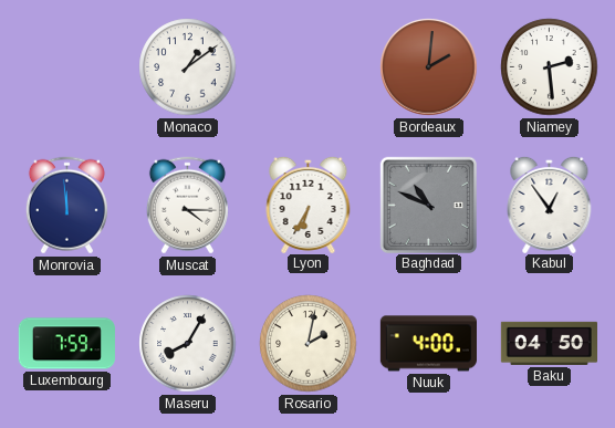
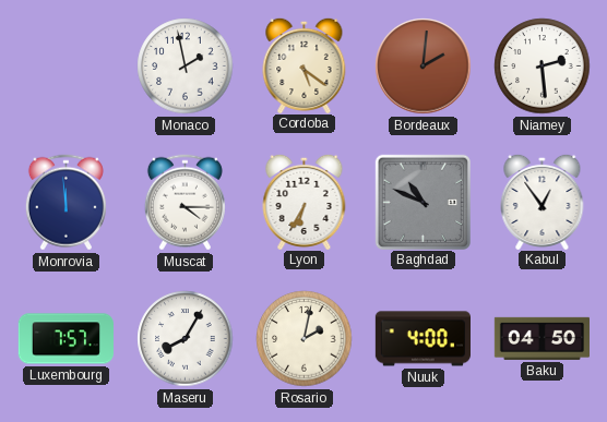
Monaco: 1:09 -> 1:58
Cordoba: none -> 5:21
Luxembourg: 7:59 -> 7:57
